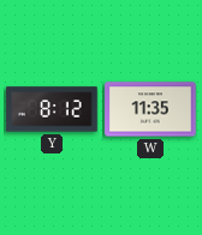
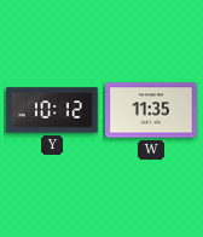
Y: 8:12 -> 10:12
